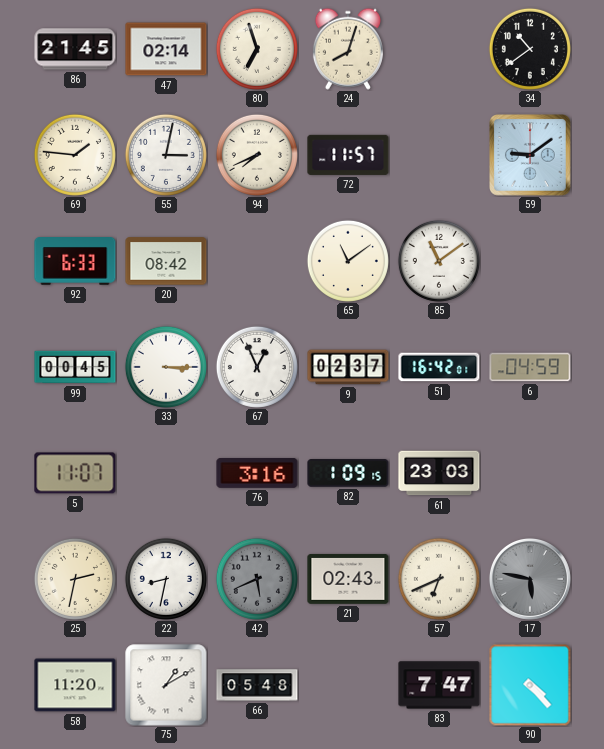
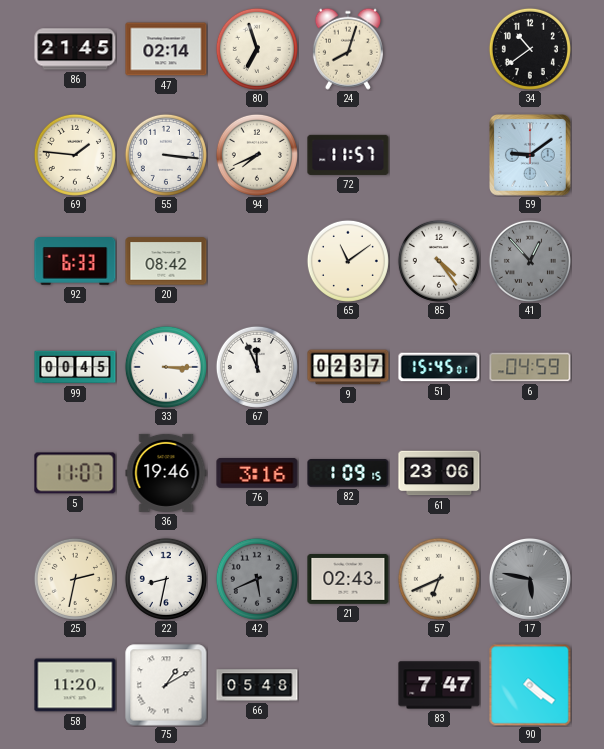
55: 3:02 -> 3:16
85: 11:09 -> 4:24
41: none -> 12:53
67: 12:56 -> 11:56
51: 16:42 -> 15:45
36: none -> 19:46
61: 23:03 -> 23:06
90: 4:23 -> 4:21
